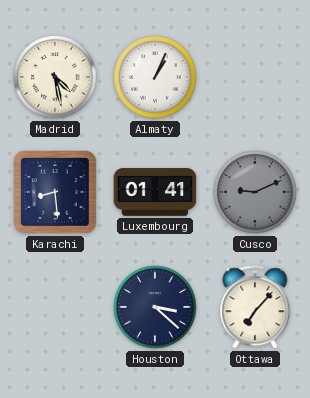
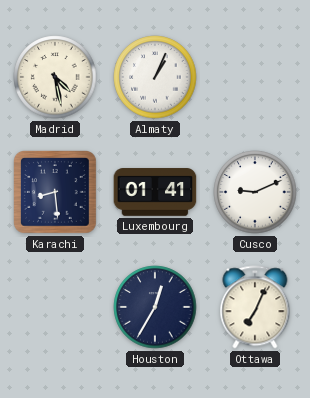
Cusco dial: grey -> white
Houston: 3:22 -> 12:35
Ottawa: 7:07 -> 7:04
